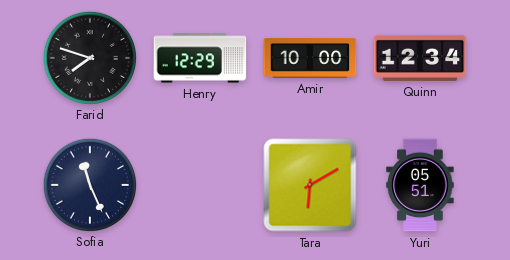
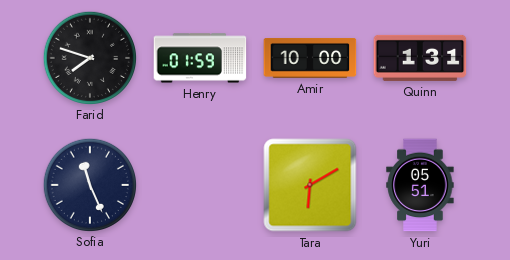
Henry: 12:29 -> 01:59
Quinn: 12:34 -> 1:31
